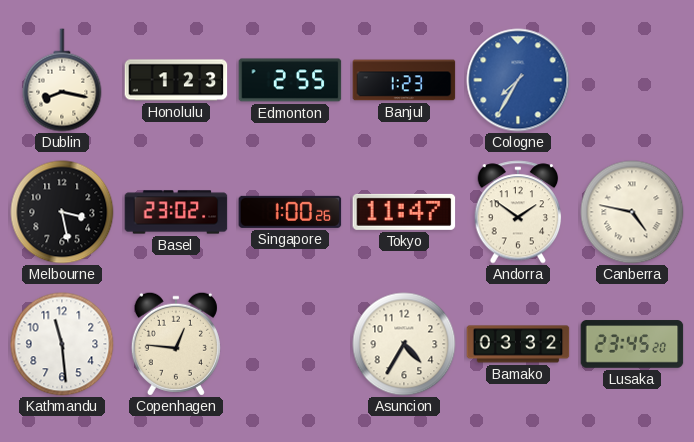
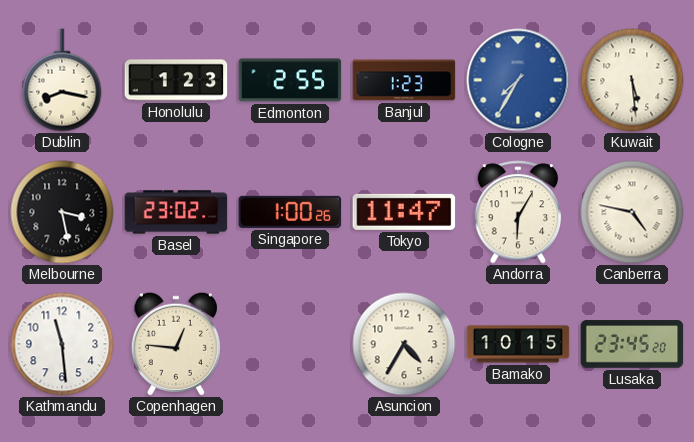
Kuwait: none -> 5:29
Andorra: 1:51 -> 6:05
Bamako: 03:32 -> 10:15
